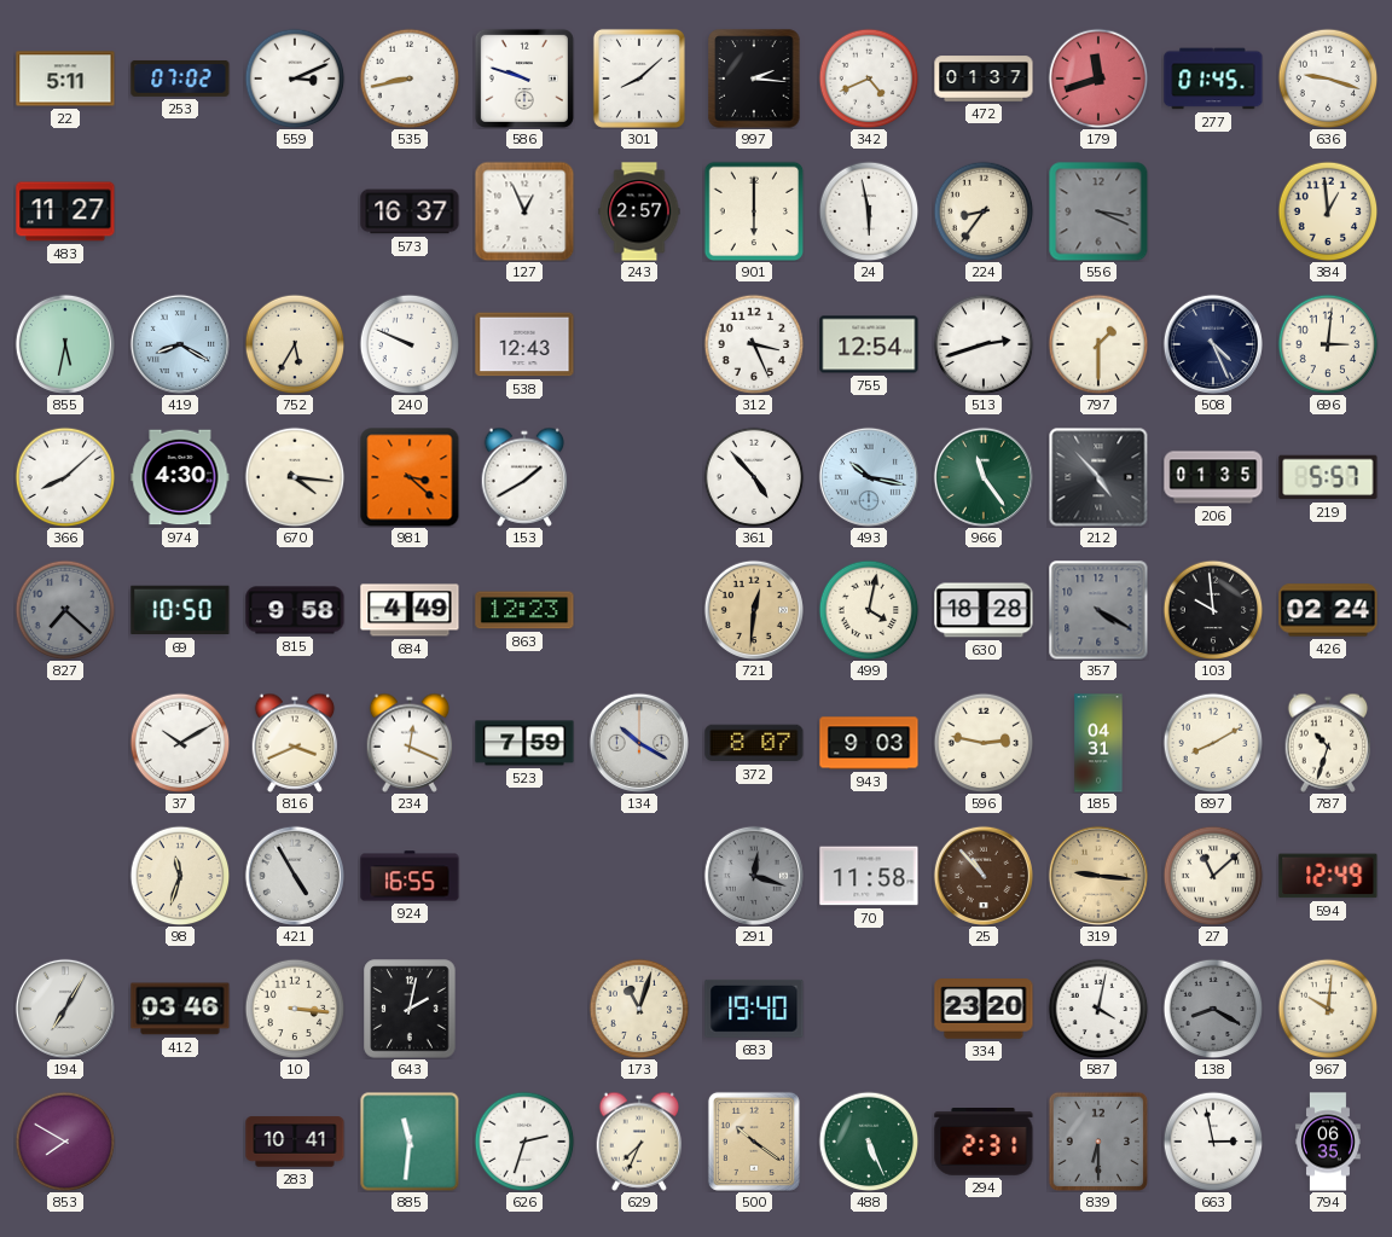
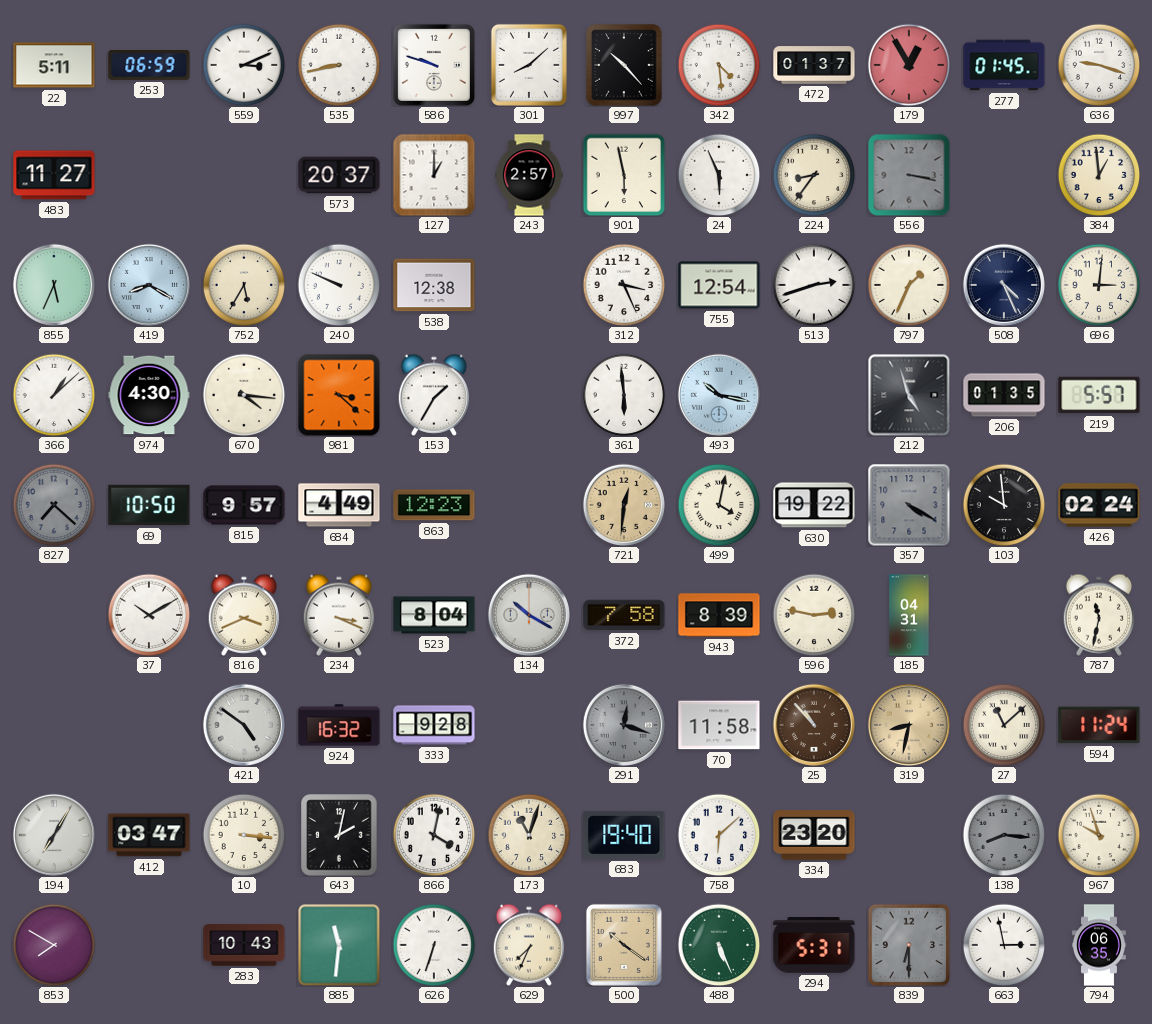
253: 07:02 -> 06:59
997: 2:16 -> 10:23
342: 4:41 -> 4:29
179: 11:42 -> 12:55
573: 16:37 -> 20:37
127: 12:56 -> 1:00
901: 6:00 -> 5:58
24: 5:58 -> 5:56
556: 3:19 -> 3:17
855: 5:32 -> 5:34
538: 12:43 -> 12:38
797: 1:30 -> 1:34
366: 8:08 -> 1:08
153: 1:40 -> 1:35
361: 4:53 -> 5:59
966: 11:24 -> none
212: 4:53 -> 4:57
815: 9:58 -> 9:57
630: 18:28 -> 19:22
234: 12:19 -> 3:19
523: 7:59 -> 8:04
372: 8:07 -> 7:58
943: 9:03 -> 8:39
897: 8:10 -> none
787: 10:33 -> 11:32
98: 11:33 -> none
421: 4:55 -> 4:51
924: 16:55 -> 16:32
333: none -> 9:28
319: 9:16 -> 8:32
594: 12:49 -> 11:24
412: 03:46 -> 03:47
866: none -> 4:02
758: none -> 6:08
587: 4:02 -> none
138: 8:20 -> 8:16
967: 10:01 -> 9:57
283: 10:41 -> 10:43
626: 2:33 -> 6:33
294: 2:31 -> 5:31
